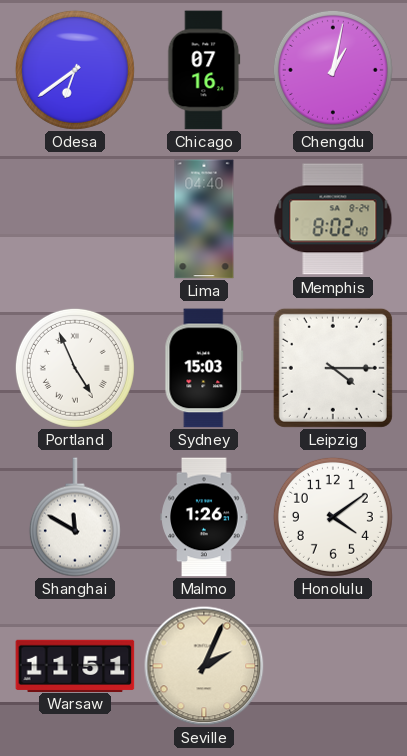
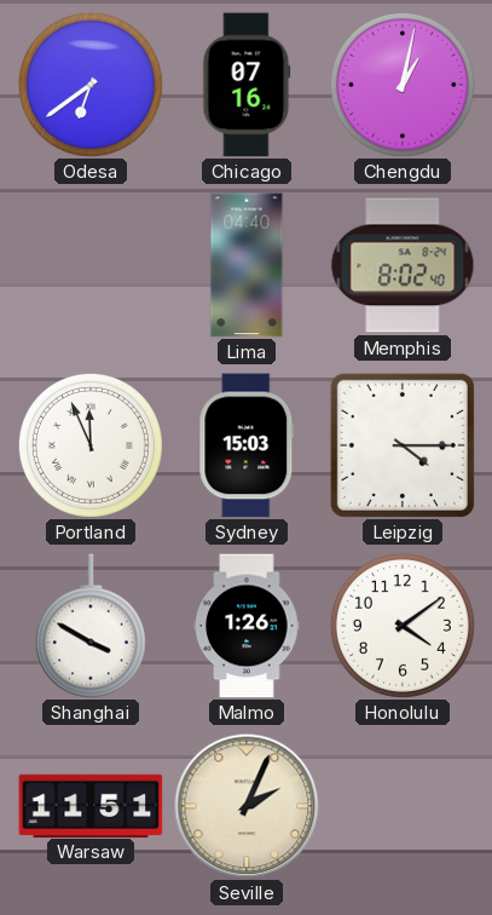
Portland: 4:56 -> 11:56
Shanghai: 11:50 -> 3:50
